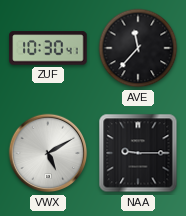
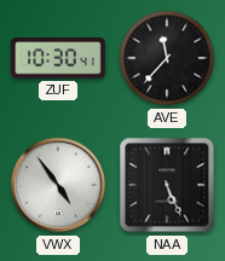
VWX: 5:10 -> 4:54
NAA: 9:15 -> 5:26
